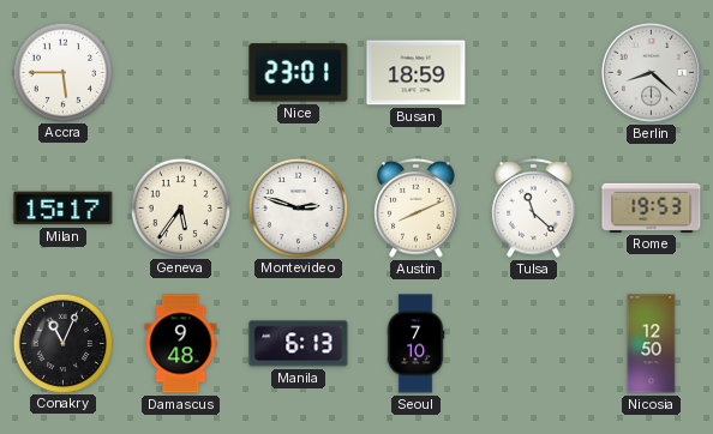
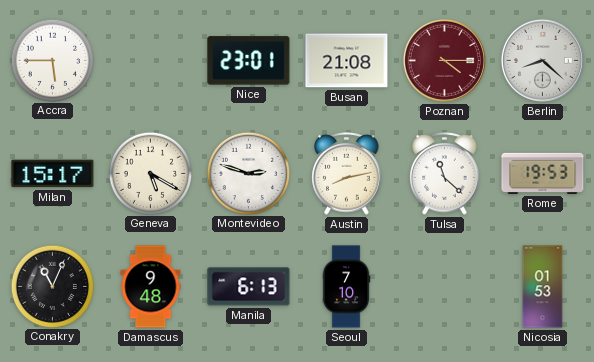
Busan: 18:59 -> 21:08
Poznan: none -> 4:15
Geneva: 5:36 -> 5:20
Austin: 8:11 -> 8:13
Nicosia: 12:50 -> 01:53
